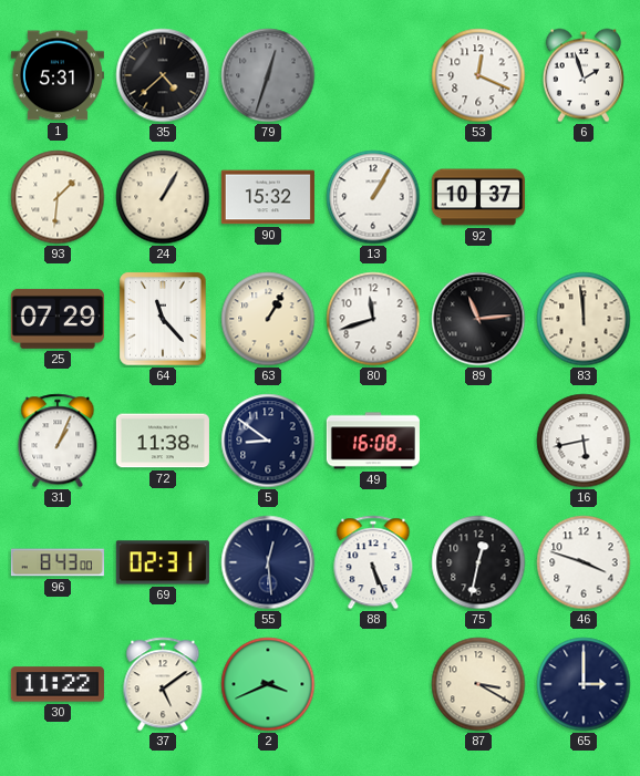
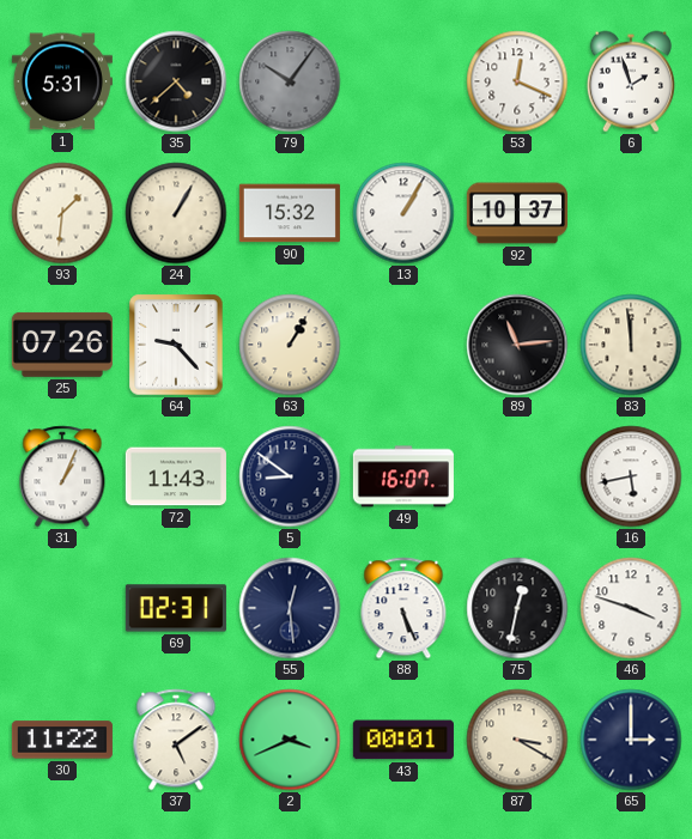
79: 12:33 -> 10:06
25: 07:29 -> 07:26
64: 11:23 -> 9:23
80: 11:42 -> none
72: 11:38 -> 11:43
49: 16:08 -> 16:07
96: 8:43 -> none
43: none -> 00:01
